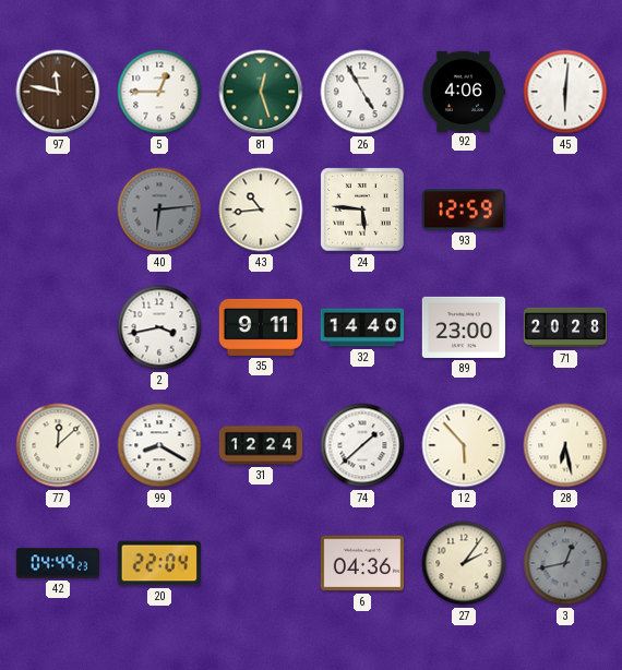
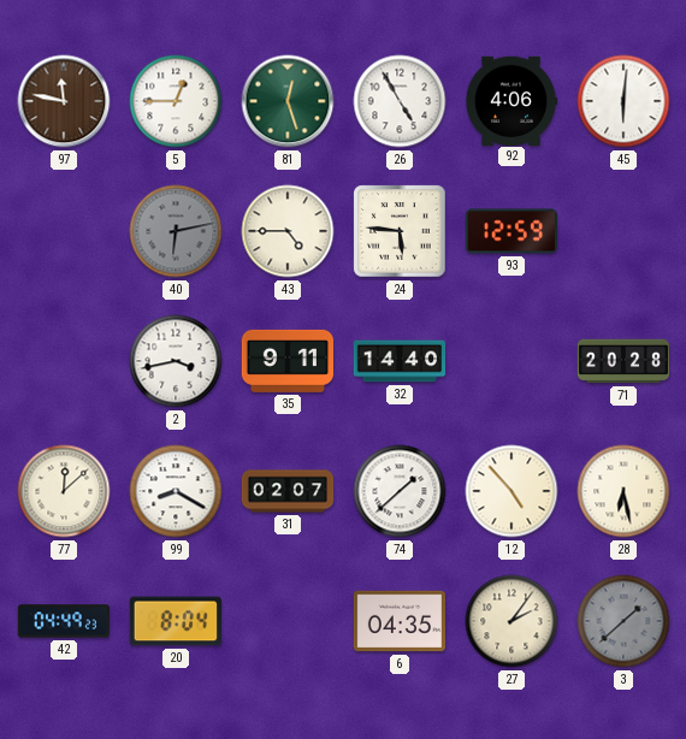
40: 6:14 -> 6:13
43: 10:44 -> 4:45
89: 23:00 -> none
31: 12:24 -> 02:07
12: 5:53 -> 4:53
20: 22:04 -> 8:04
6: 04:36 -> 04:35
3: 12:43 -> 1:38
